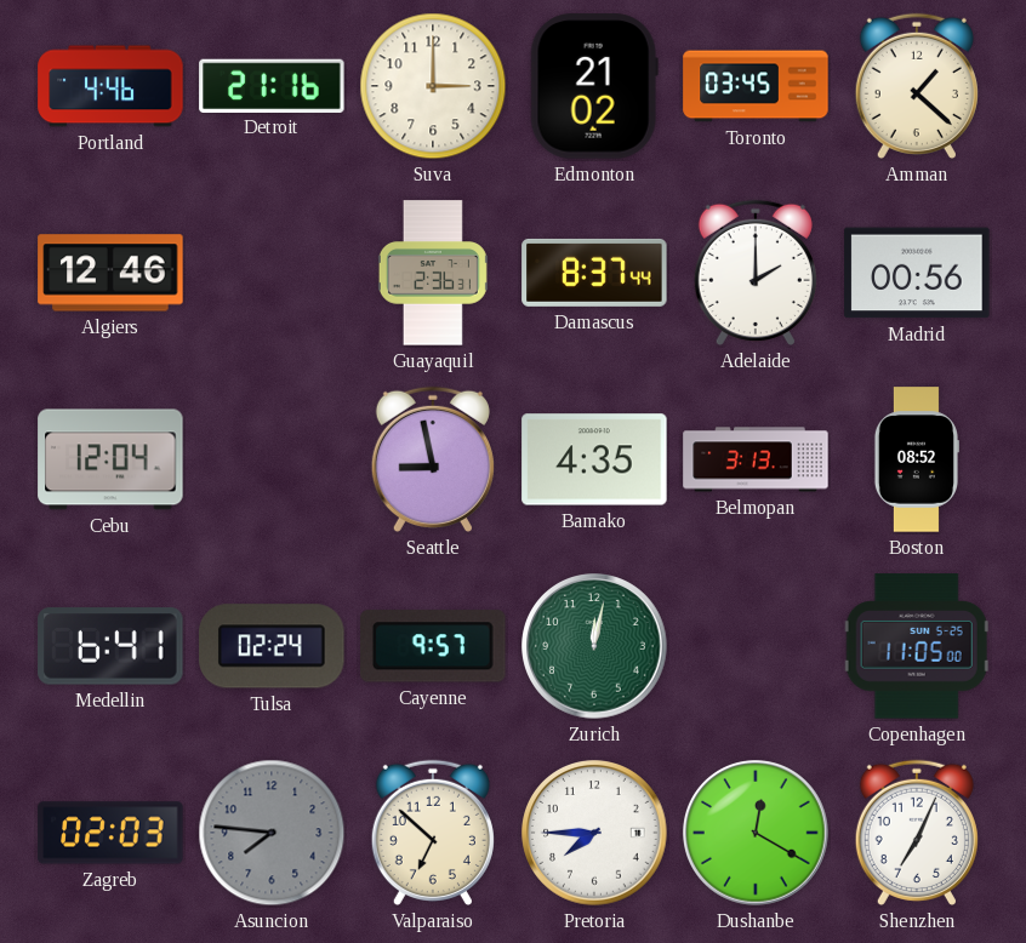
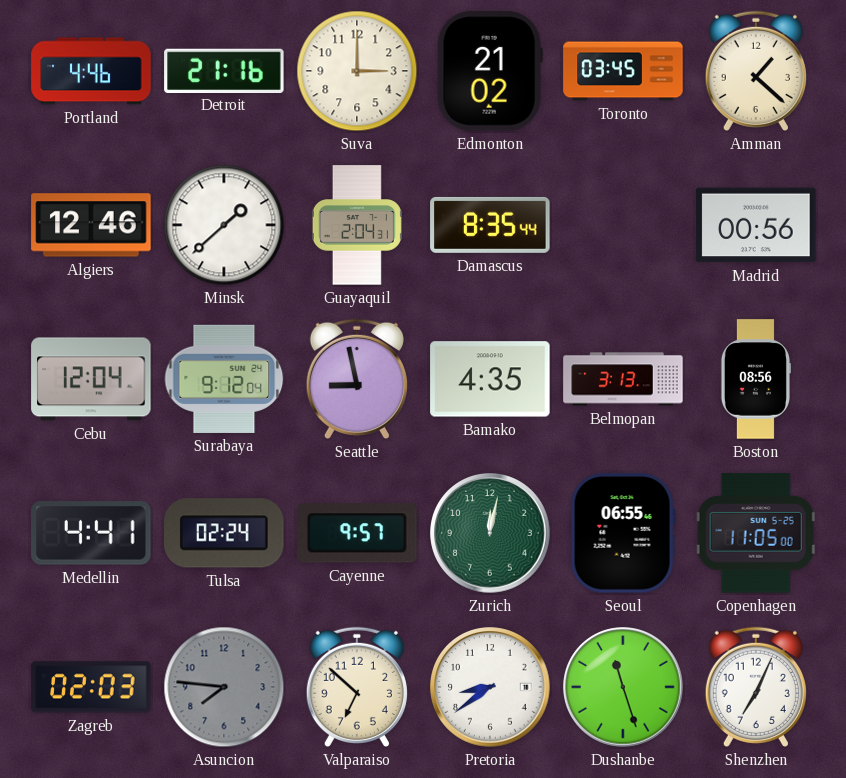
Minsk: none -> 1:38
Guayaquil: 2:36 -> 2:04
Damascus: 8:37 -> 8:35
Adelaide: 2:00 -> none
Surabaya: none -> 9:12
Boston: 08:52 -> 08:56
Medellin: 6:41 -> 4:41
Seoul: none -> 06:55
Pretoria: 7:45 -> 8:39
Dushanbe: 12:20 -> 11:27
